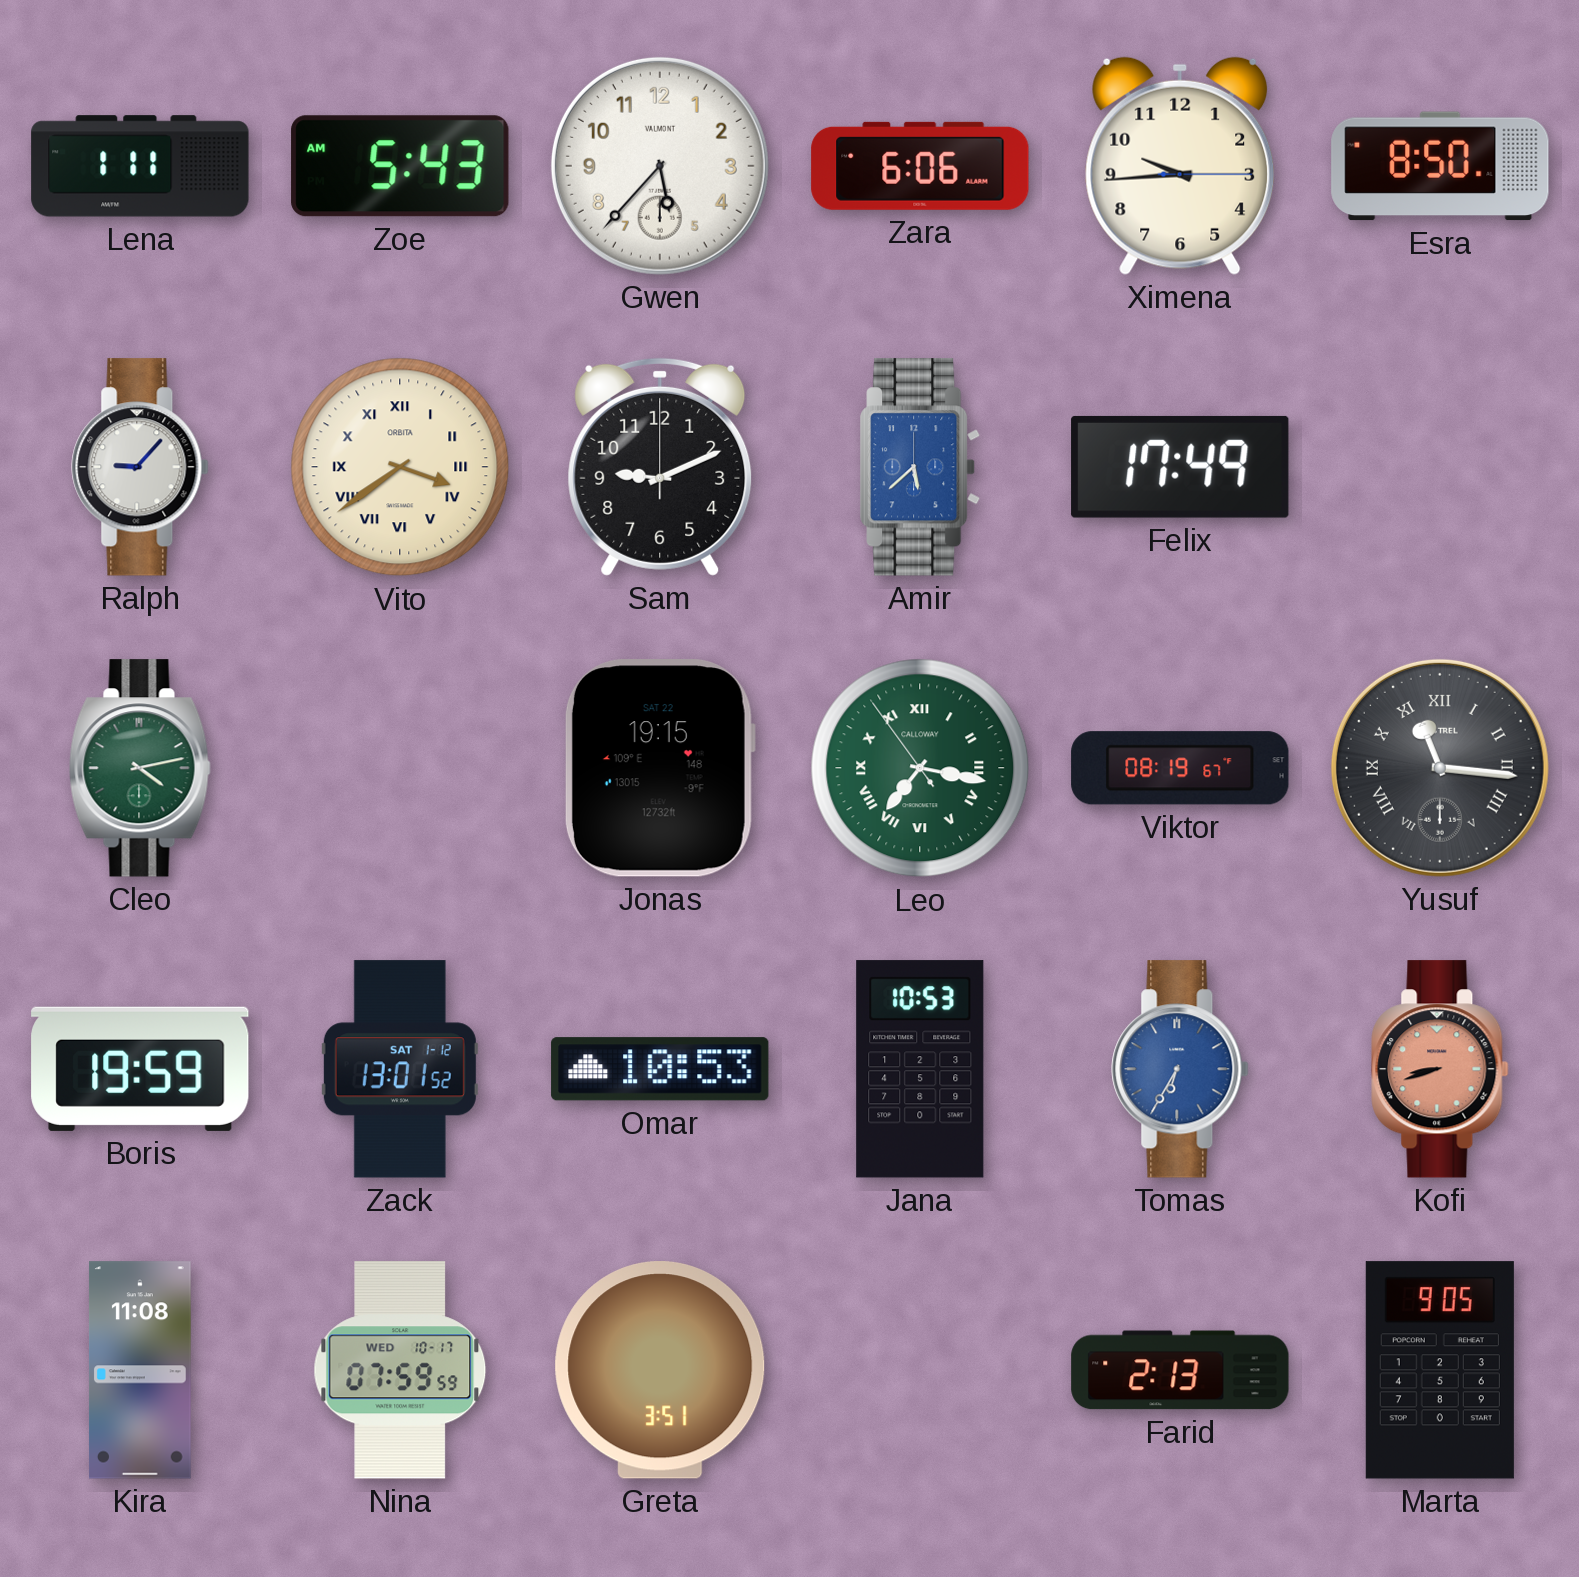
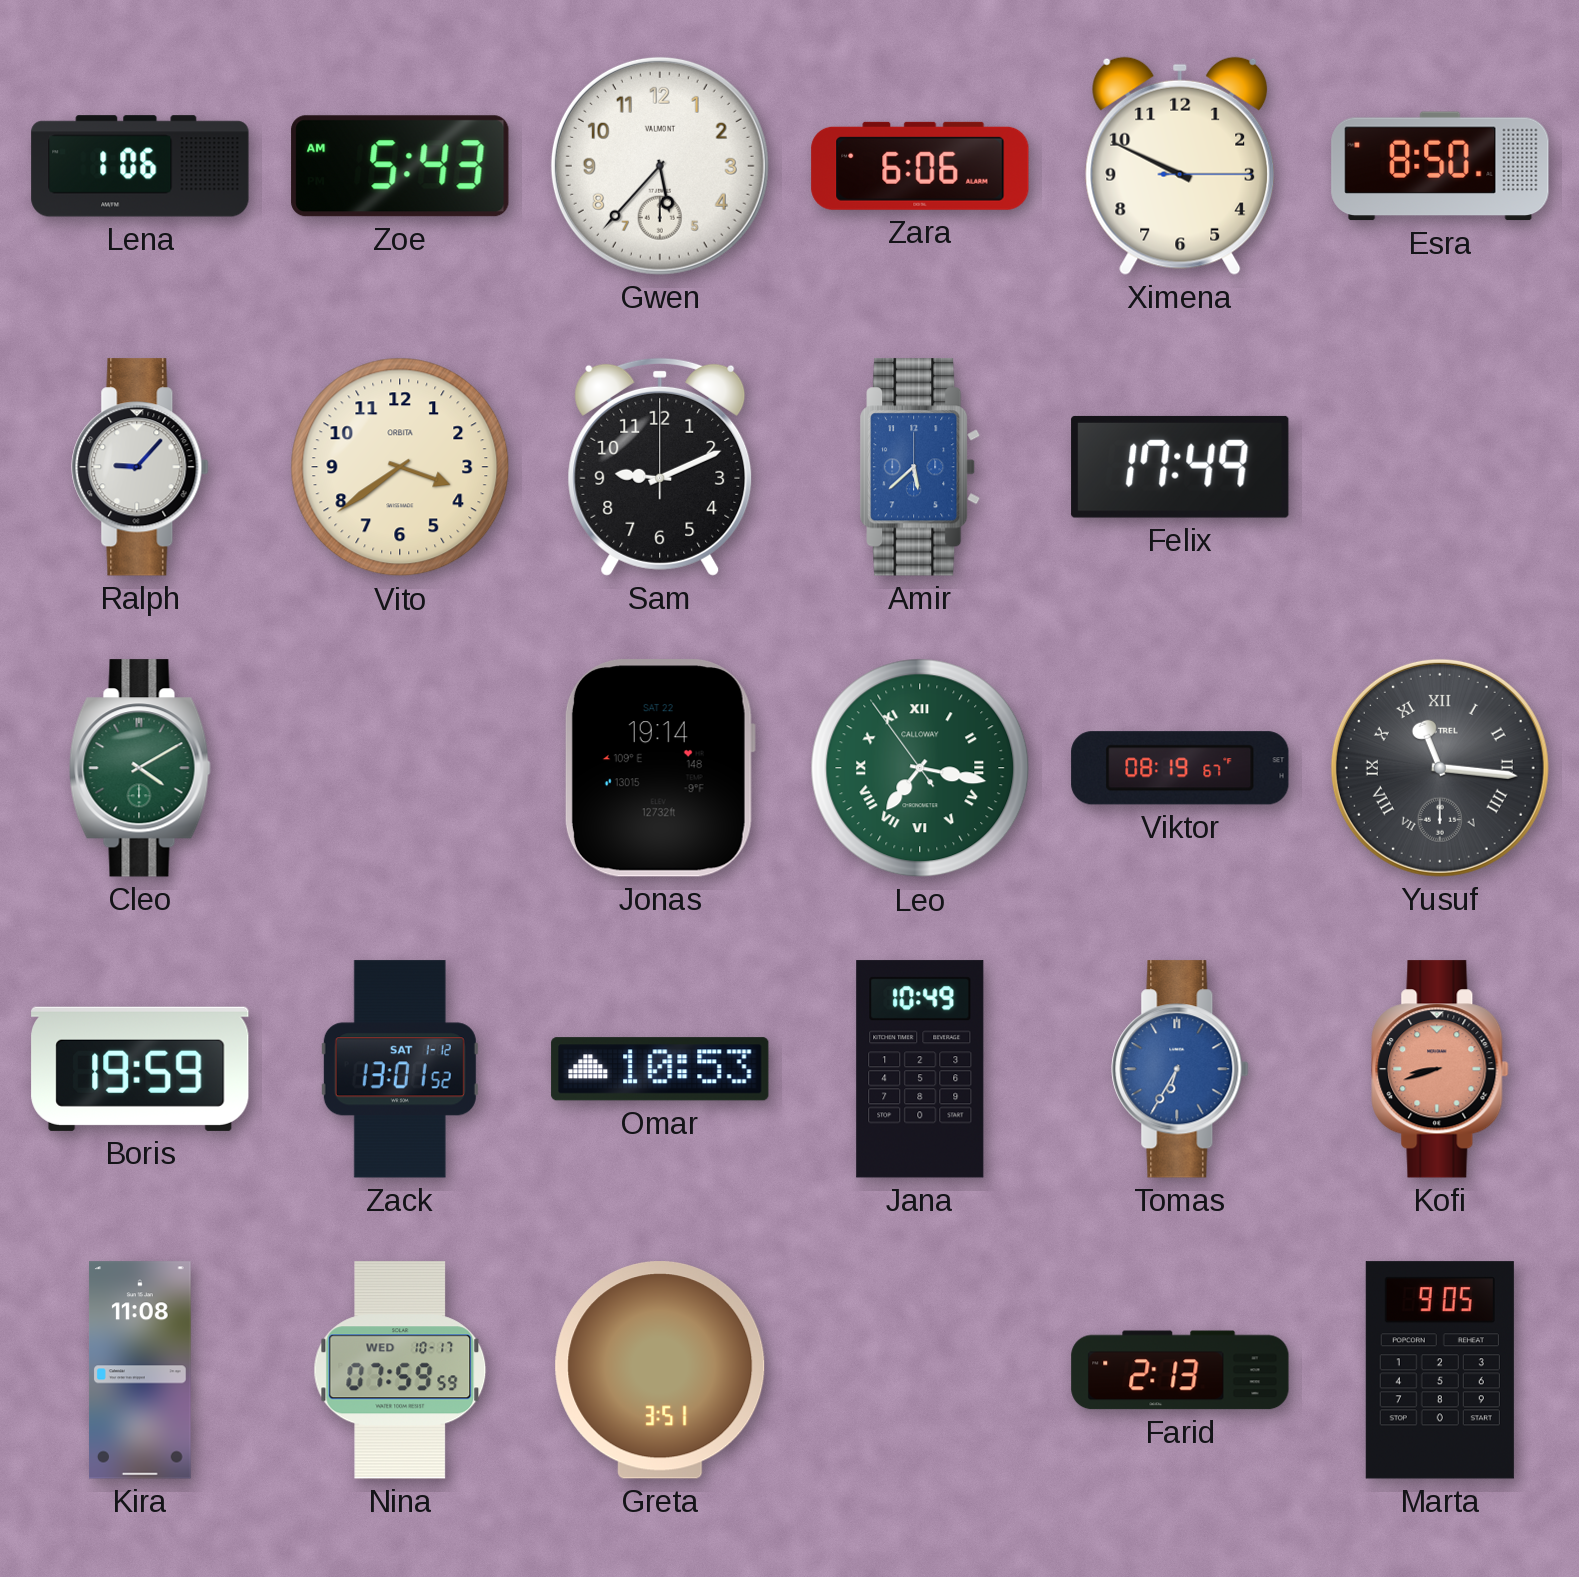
Lena: 1:11 -> 1:06
Ximena: 9:44 -> 9:49
Vito numerals: Roman -> Arabic
Cleo: 4:13 -> 4:10
Jonas: 19:15 -> 19:14
Jana: 10:53 -> 10:49
